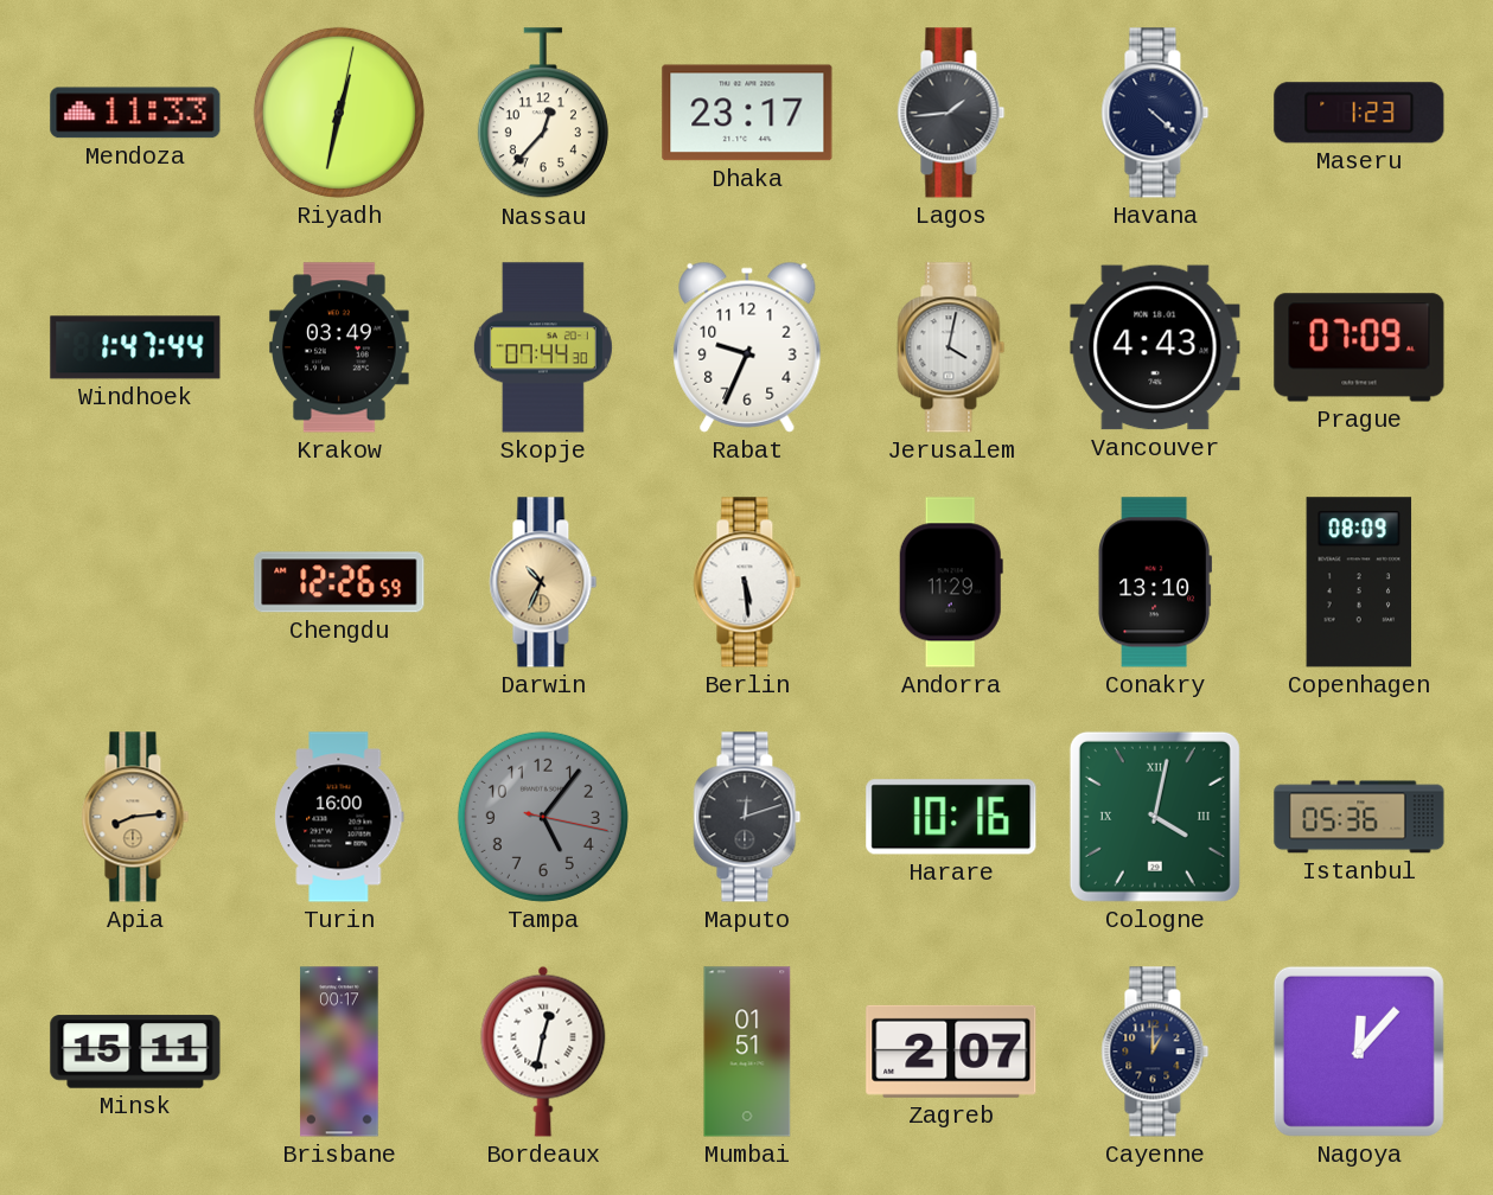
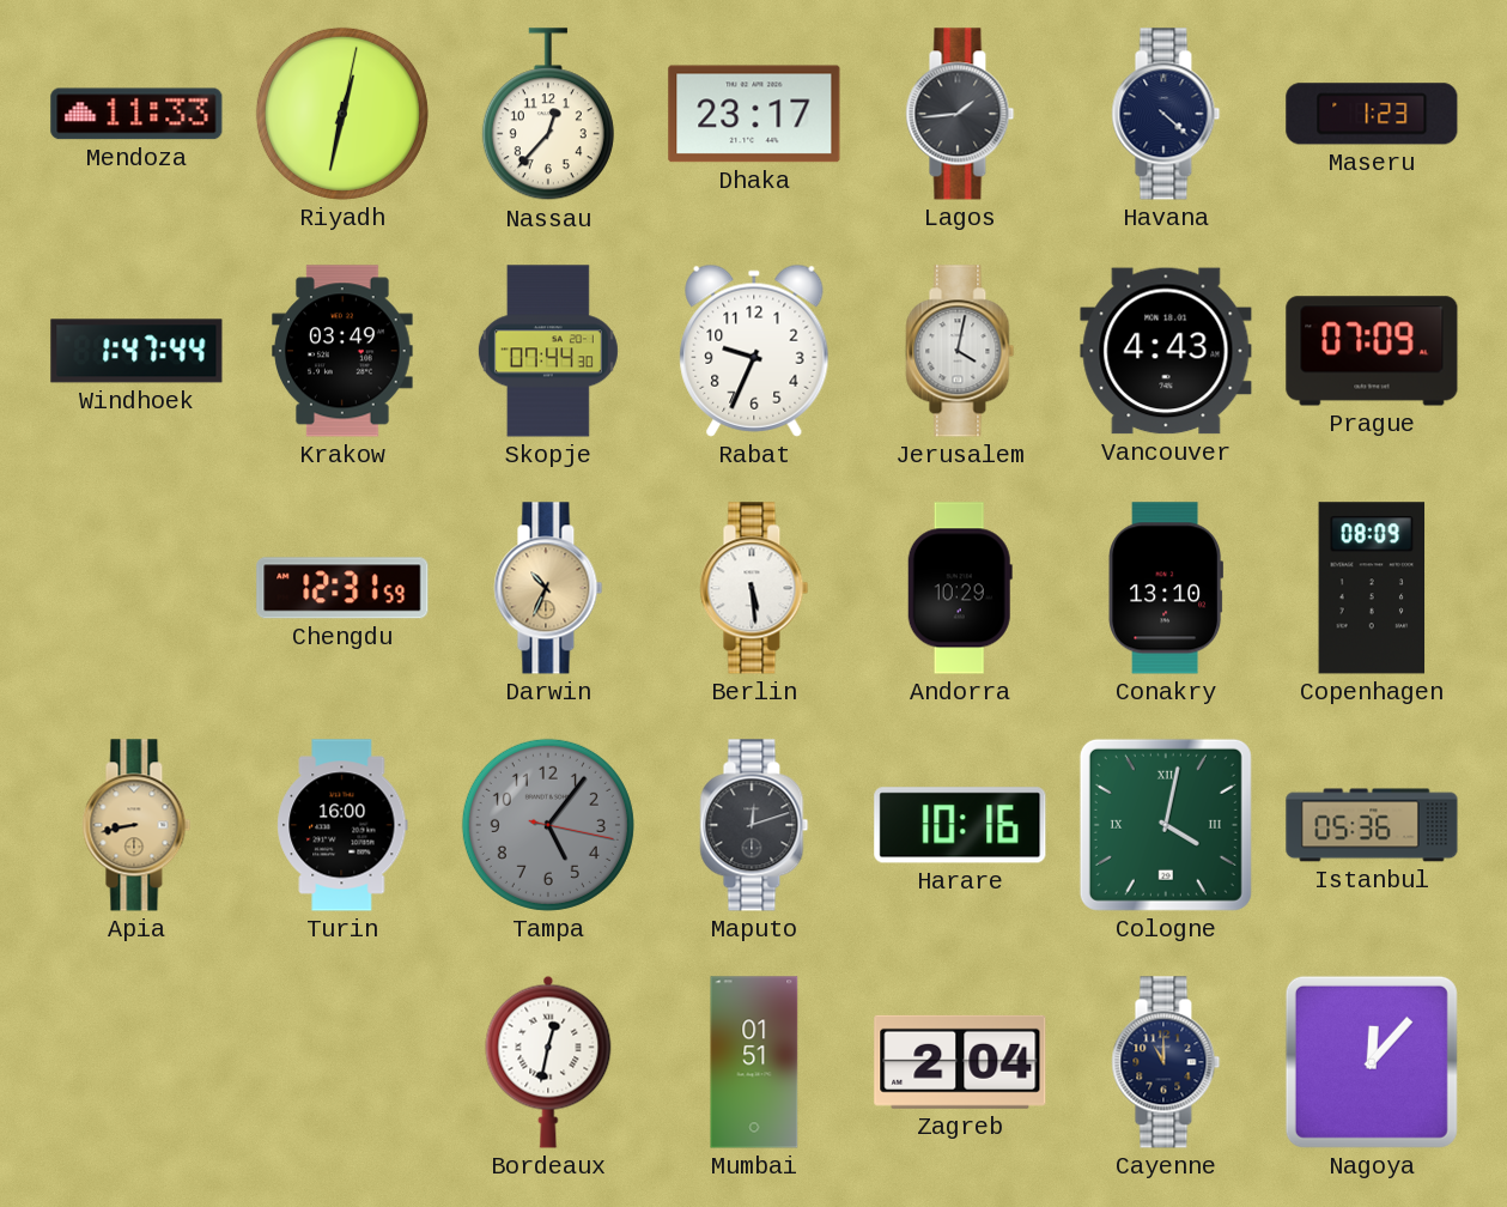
Chengdu: 12:26 -> 12:31
Andorra: 11:29 -> 10:29
Apia: 8:14 -> 8:43
Minsk: 15:11 -> none
Brisbane: 00:17 -> none
Zagreb: 2:07 -> 2:04
Cayenne: 1:00 -> 11:00
